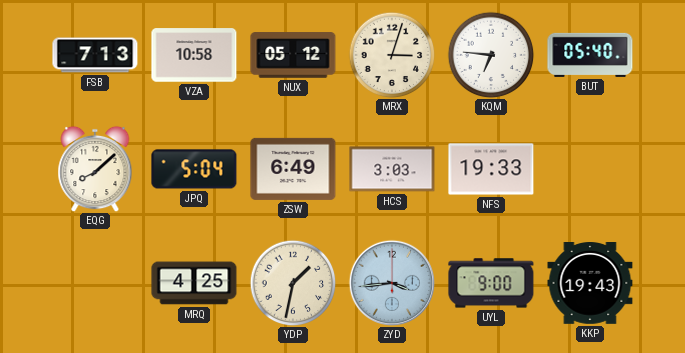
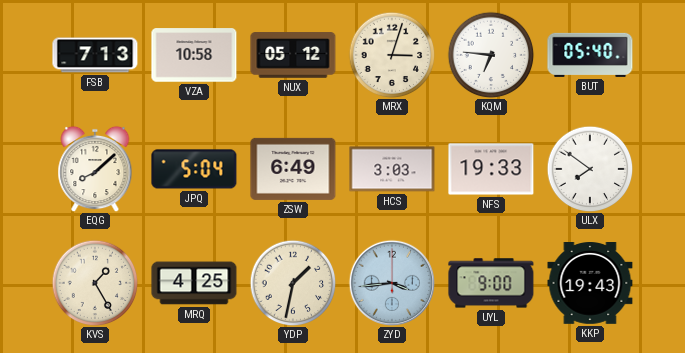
ULX: none -> 7:51
KVS: none -> 1:25
